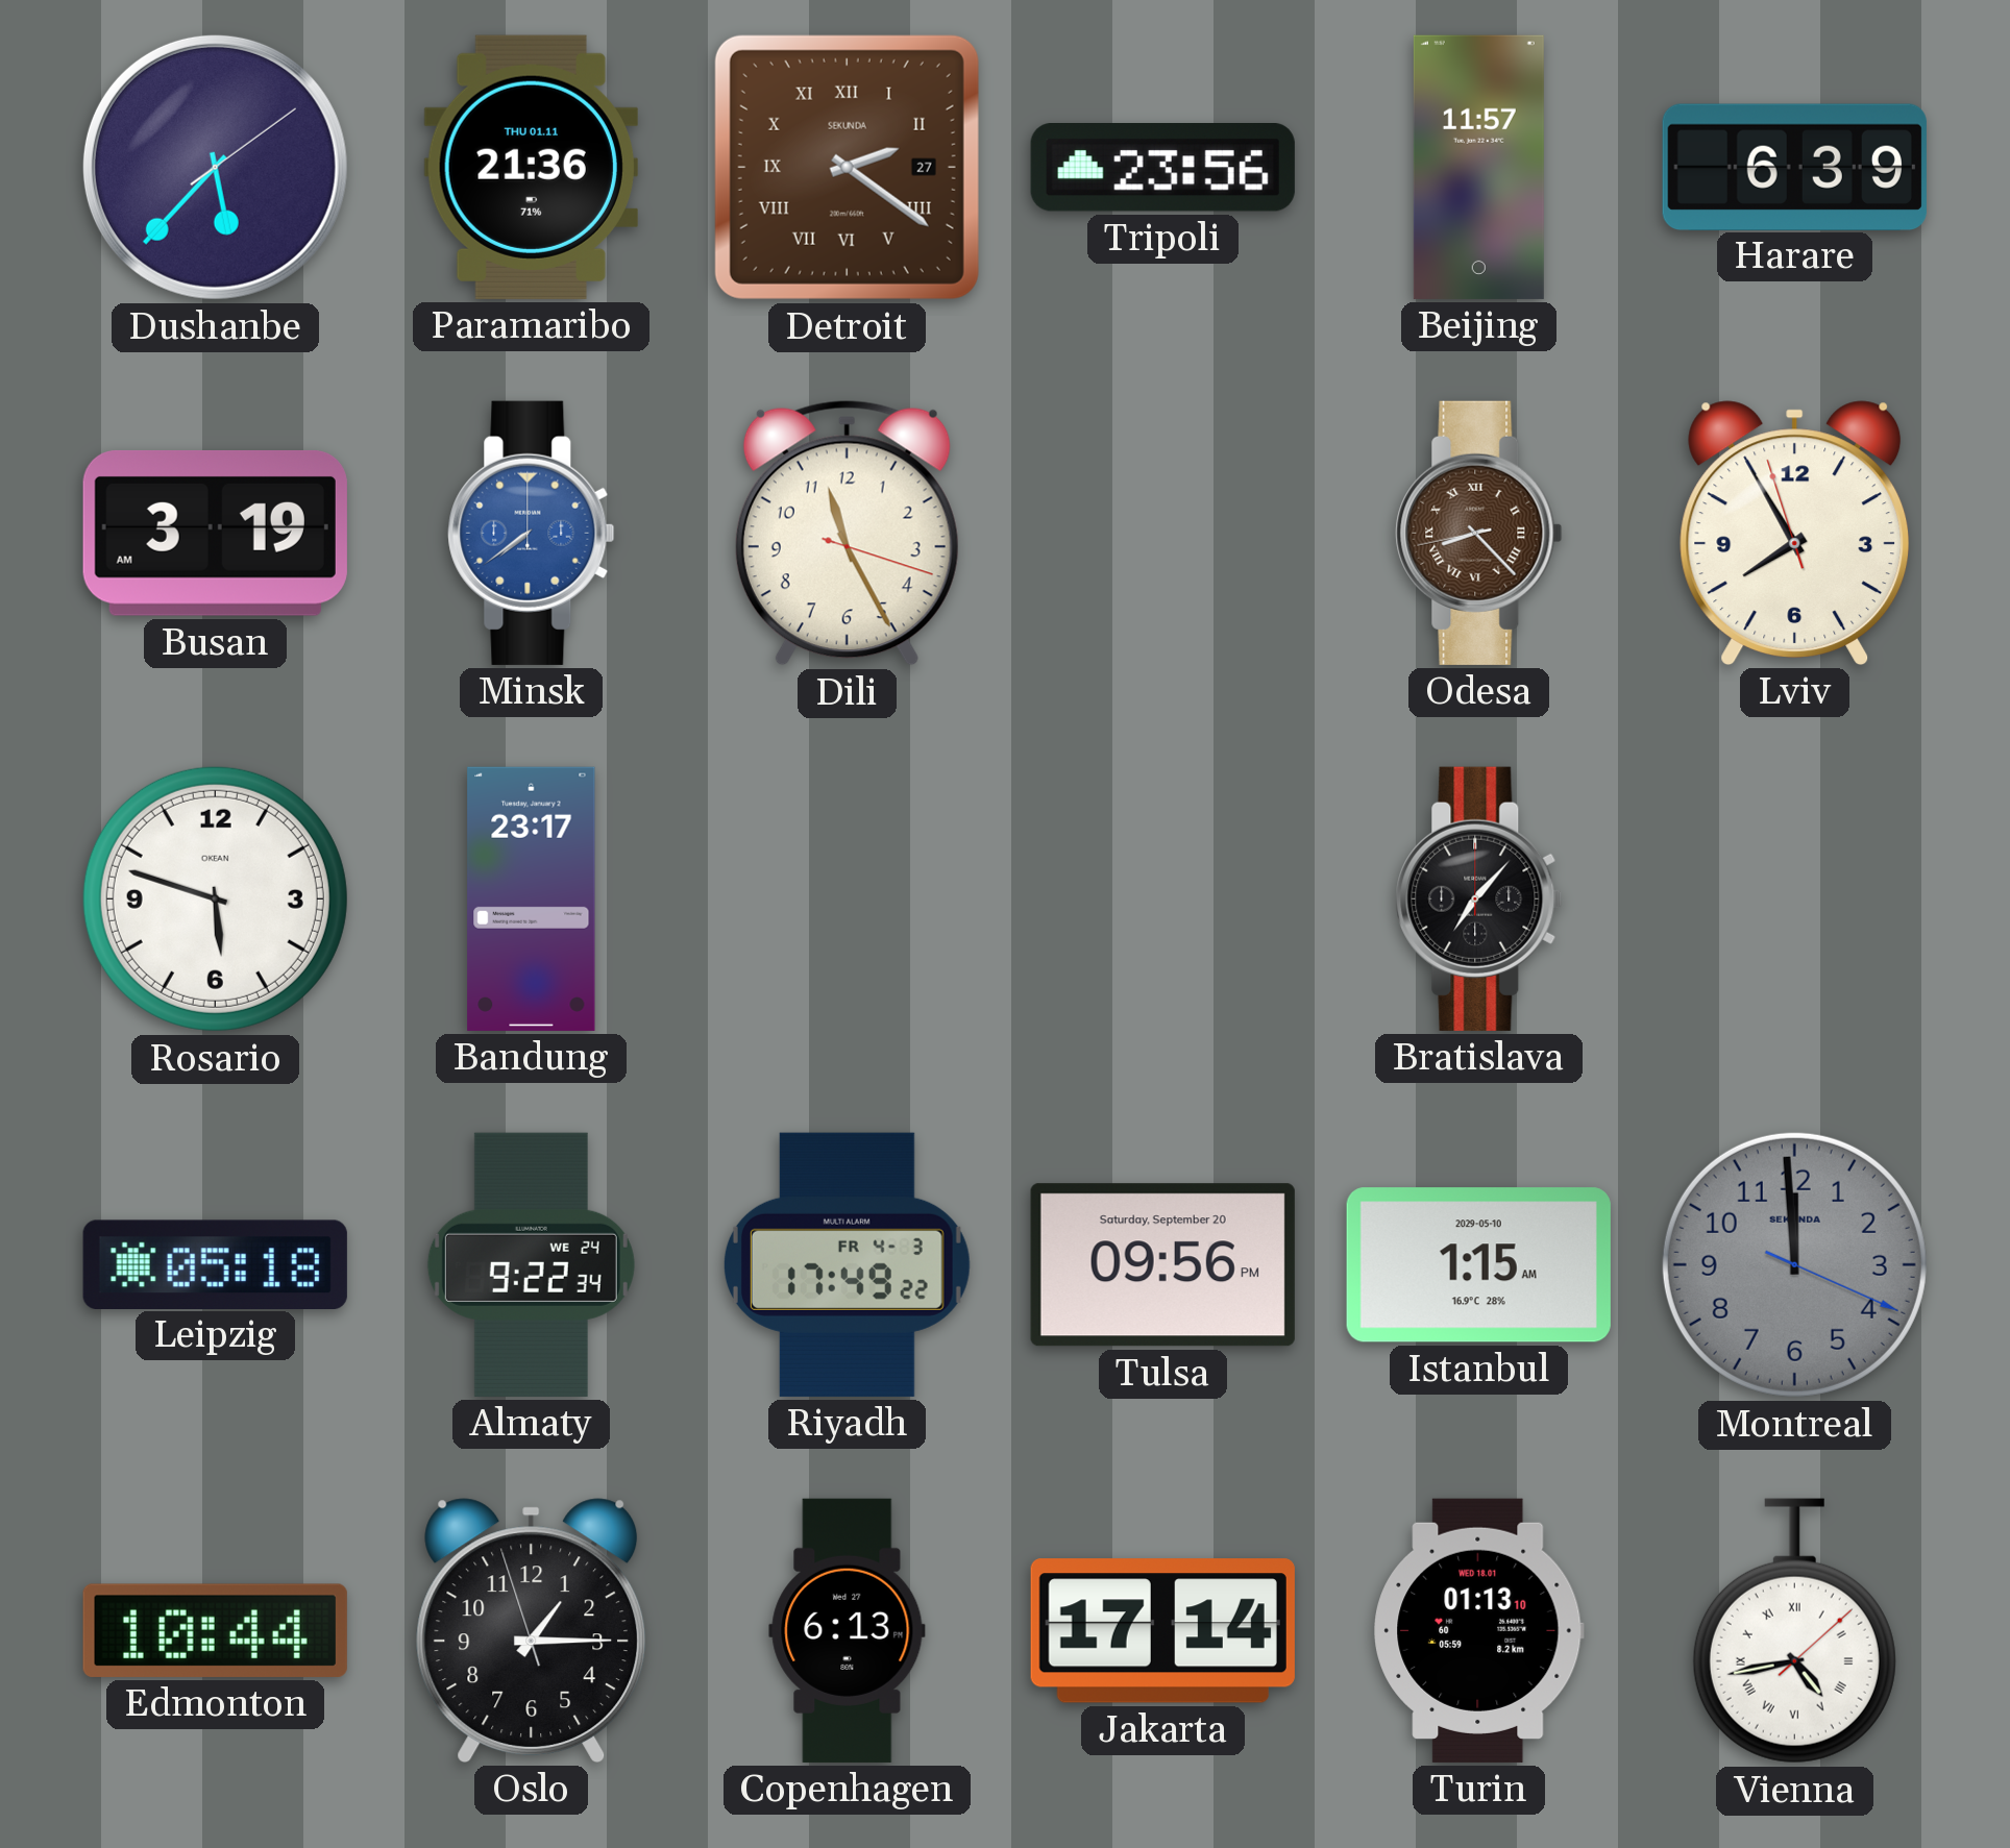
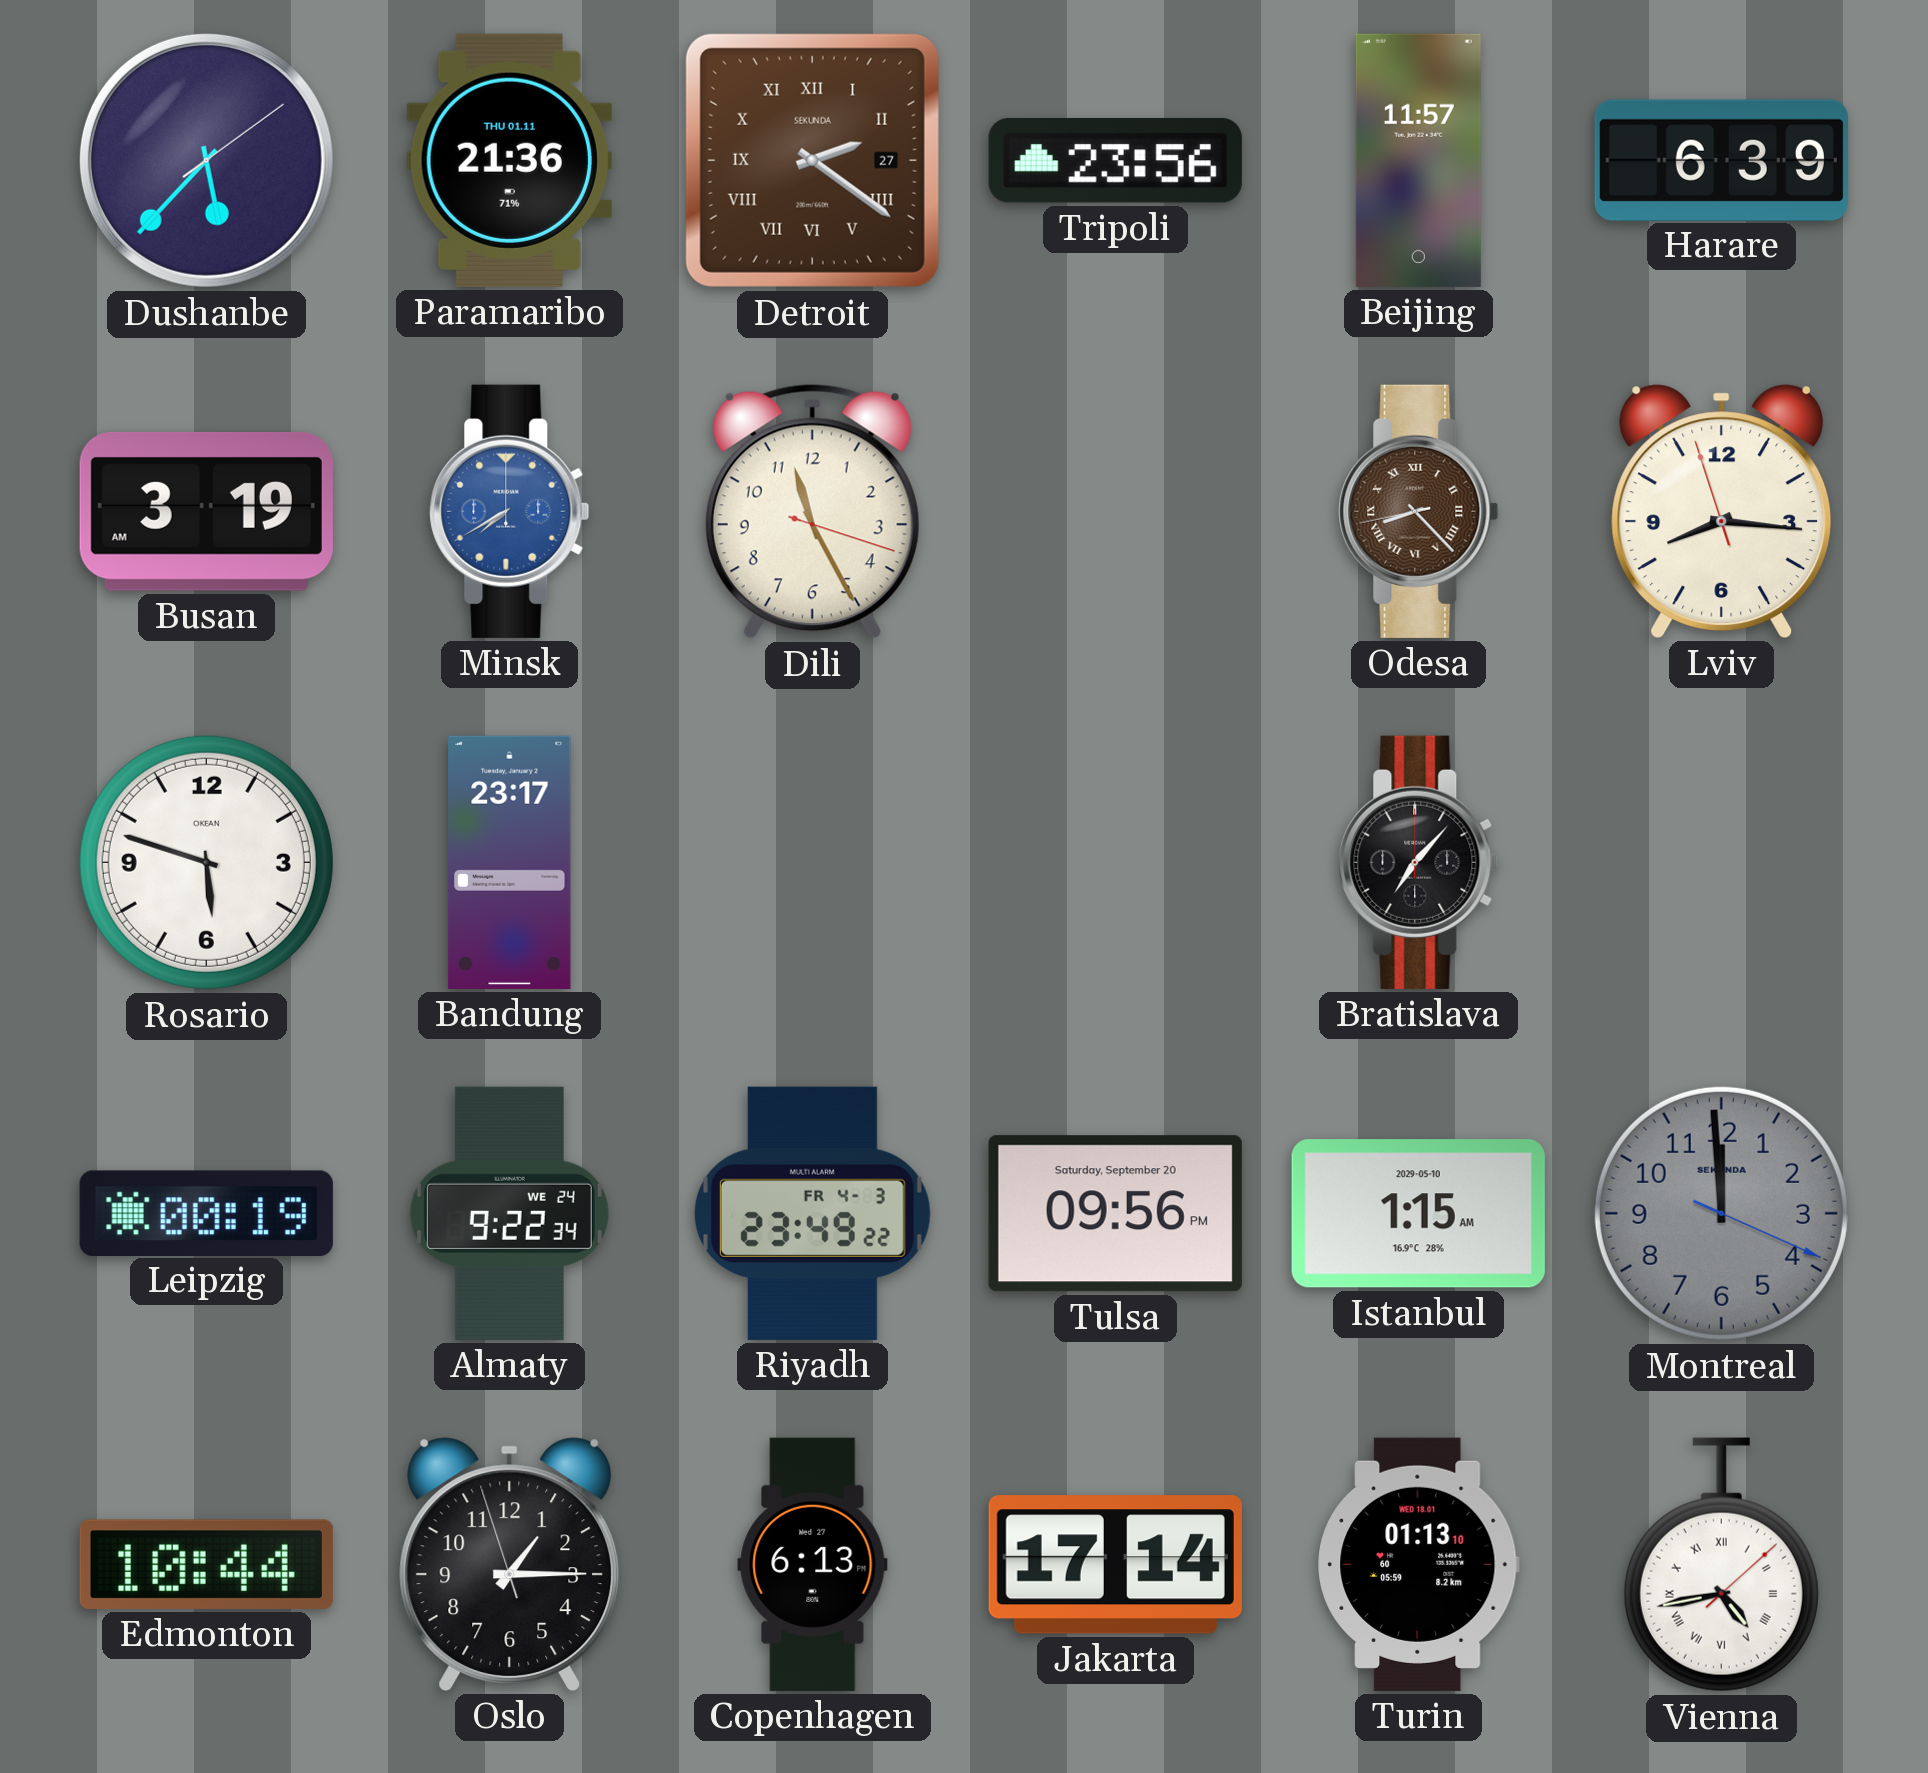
Minsk: 7:39 -> 7:40
Lviv: 7:54 -> 8:15
Leipzig: 05:18 -> 00:19
Riyadh: 17:49 -> 23:49
